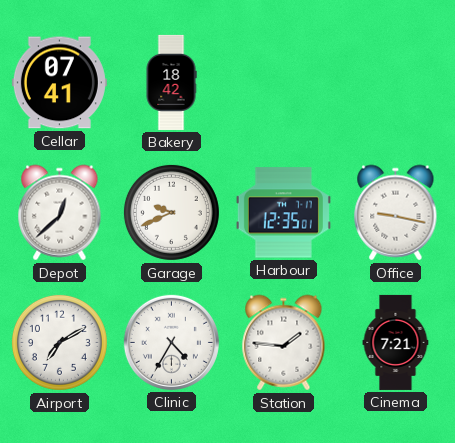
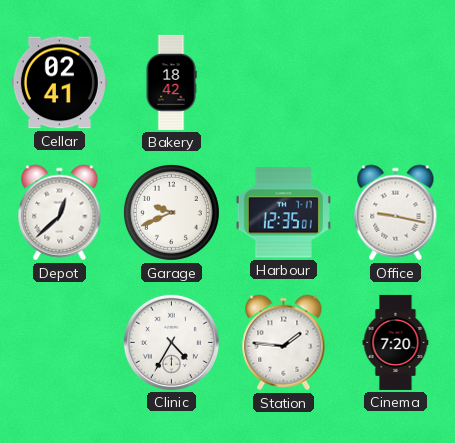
Cellar: 07:41 -> 02:41
Airport: 7:10 -> none
Cinema: 7:21 -> 7:20
